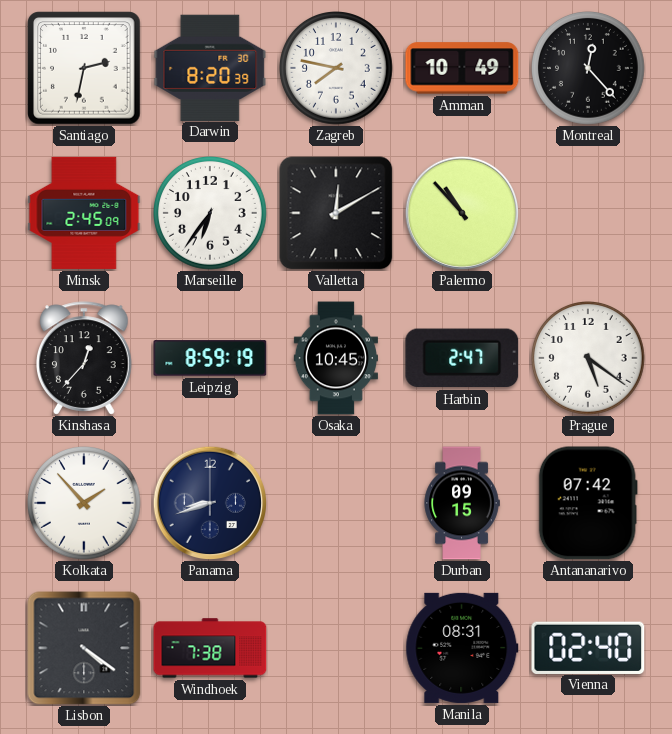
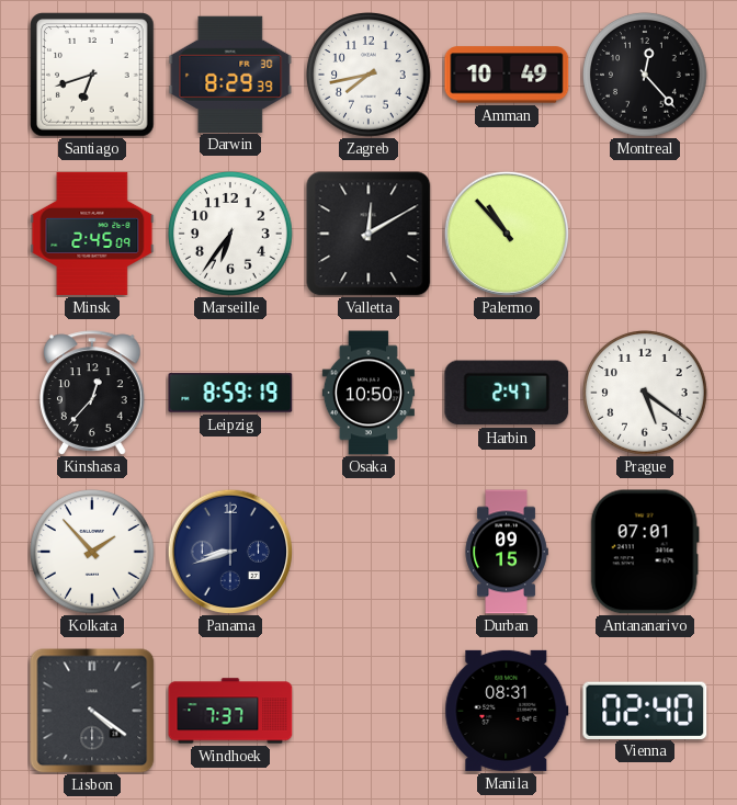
Santiago: 2:32 -> 6:42
Darwin: 8:20 -> 8:29
Zagreb: 7:47 -> 7:43
Osaka: 10:45 -> 10:50
Antananarivo: 07:42 -> 07:01
Windhoek: 7:38 -> 7:37
